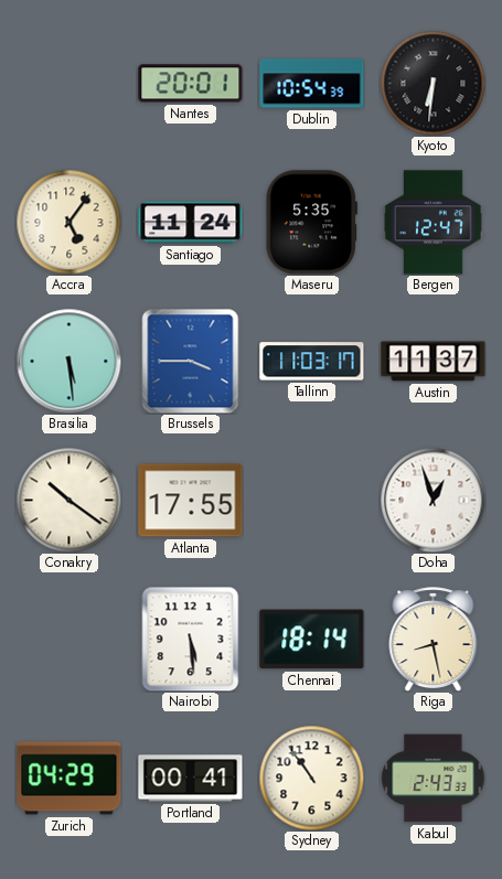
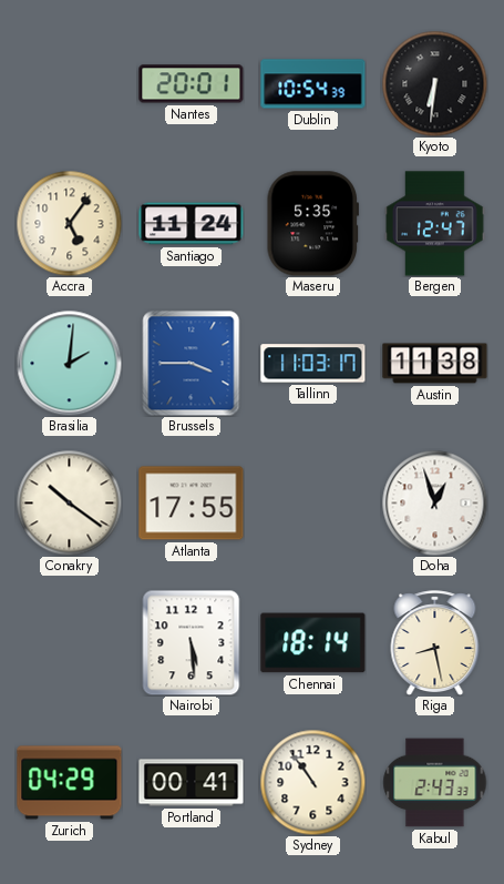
Brasilia: 5:29 -> 2:01
Austin: 11:37 -> 11:38
